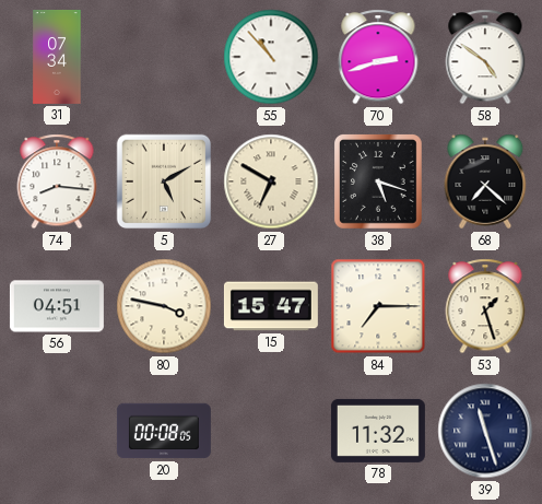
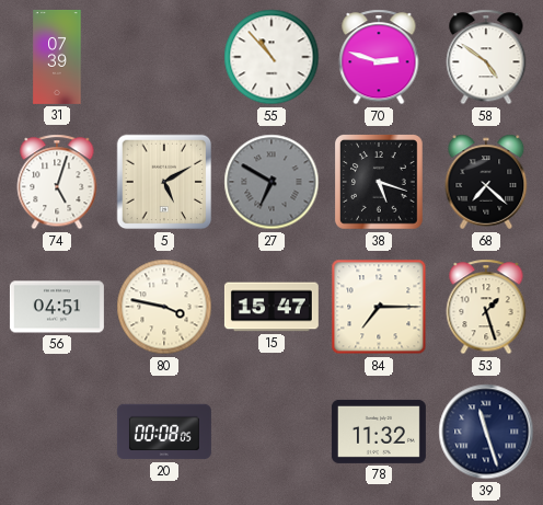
31: 07:34 -> 07:39
70: 2:42 -> 2:48
74: 8:16 -> 5:03
27 dial: cream -> grey
